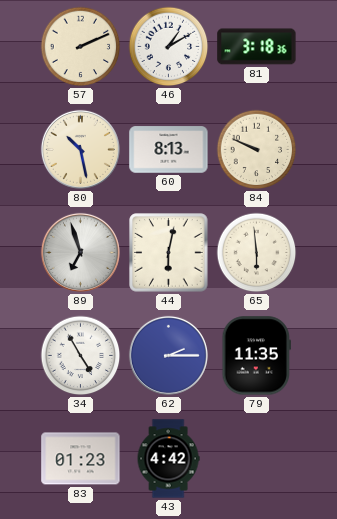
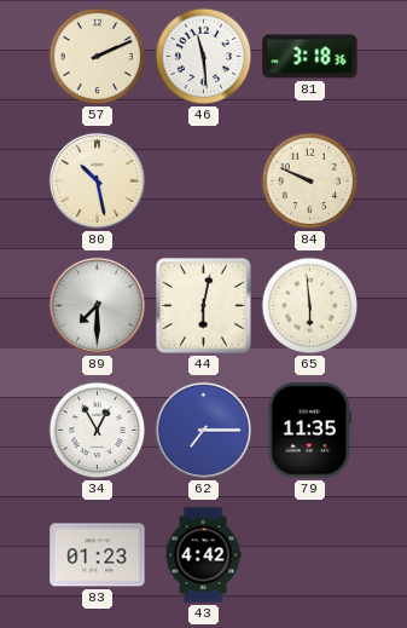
46: 1:10 -> 11:29
60: 8:13 -> none
89: 6:57 -> 7:30
34: 4:55 -> 12:55
62: 2:15 -> 7:15
